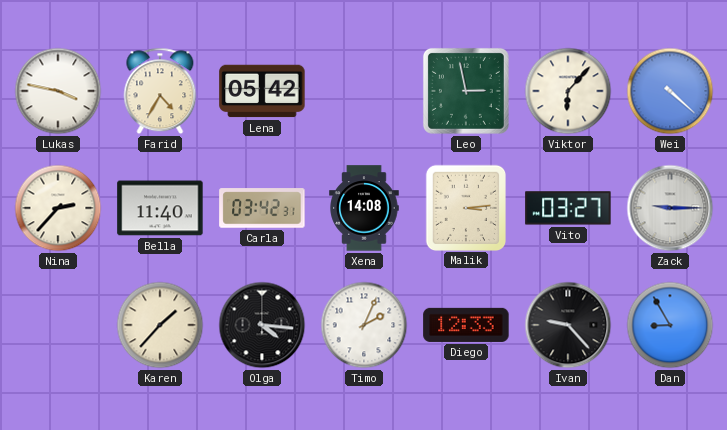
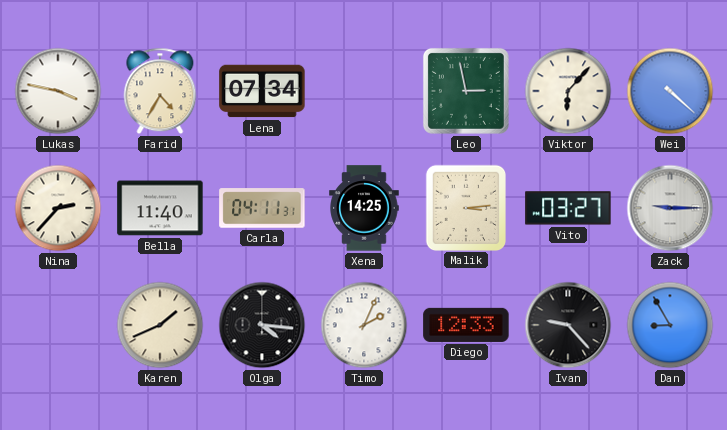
Lena: 05:42 -> 07:34
Carla: 03:42 -> 04:11
Xena: 14:08 -> 14:25
Karen: 1:37 -> 1:41
